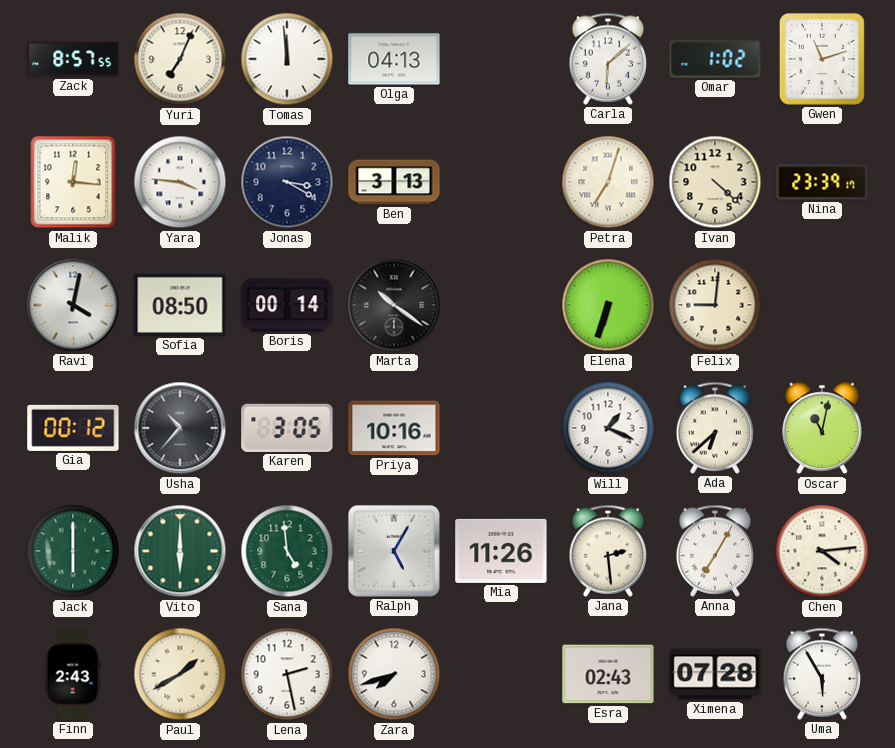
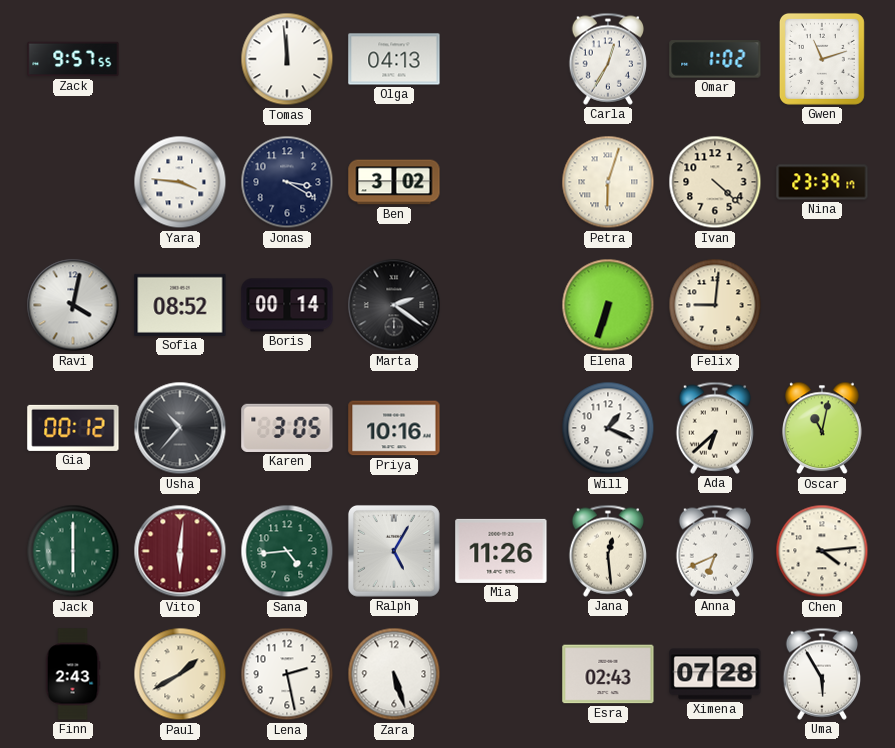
Zack: 8:57 -> 9:57
Yuri: 7:04 -> none
Carla: 6:08 -> 12:35
Malik: 12:16 -> none
Ben: 3:13 -> 3:02
Petra: 7:03 -> 6:03
Sofia: 08:50 -> 08:52
Marta: 10:21 -> 2:21
Vito: 6:00 -> 6:01
Vito dial: green -> burgundy
Sana: 4:59 -> 4:44
Jana: 2:29 -> 12:29
Anna: 7:05 -> 6:41
Zara: 7:42 -> 5:27
